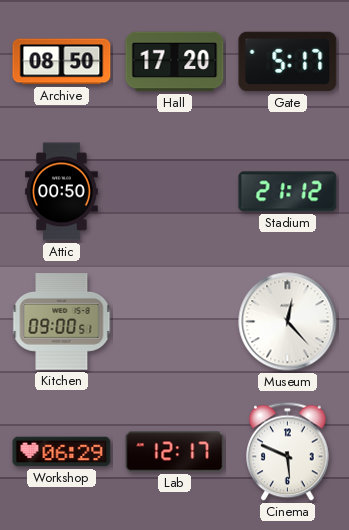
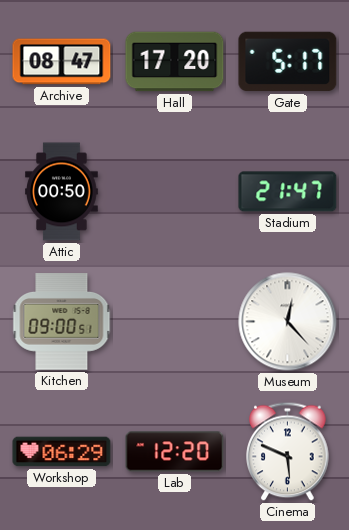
Archive: 08:50 -> 08:47
Stadium: 21:12 -> 21:47
Lab: 12:17 -> 12:20
